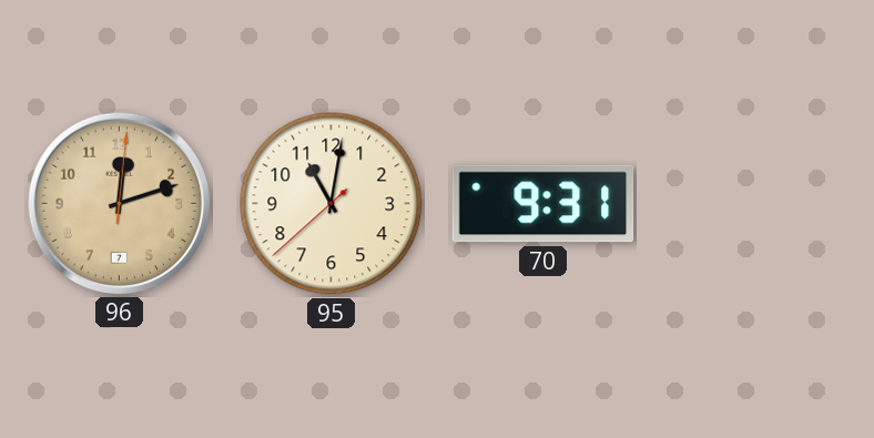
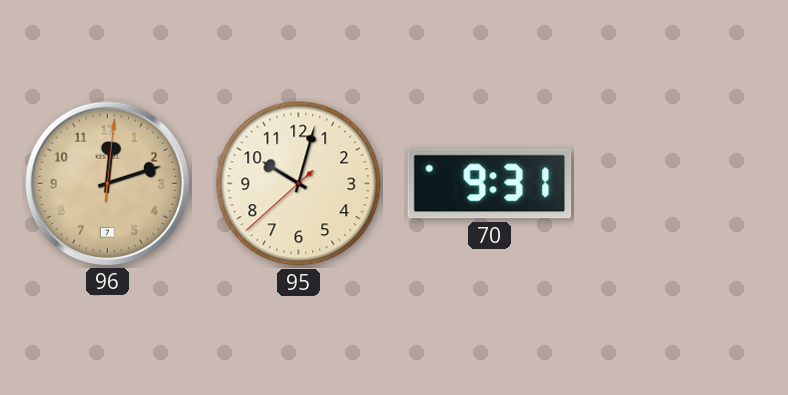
95: 11:01 -> 10:02
